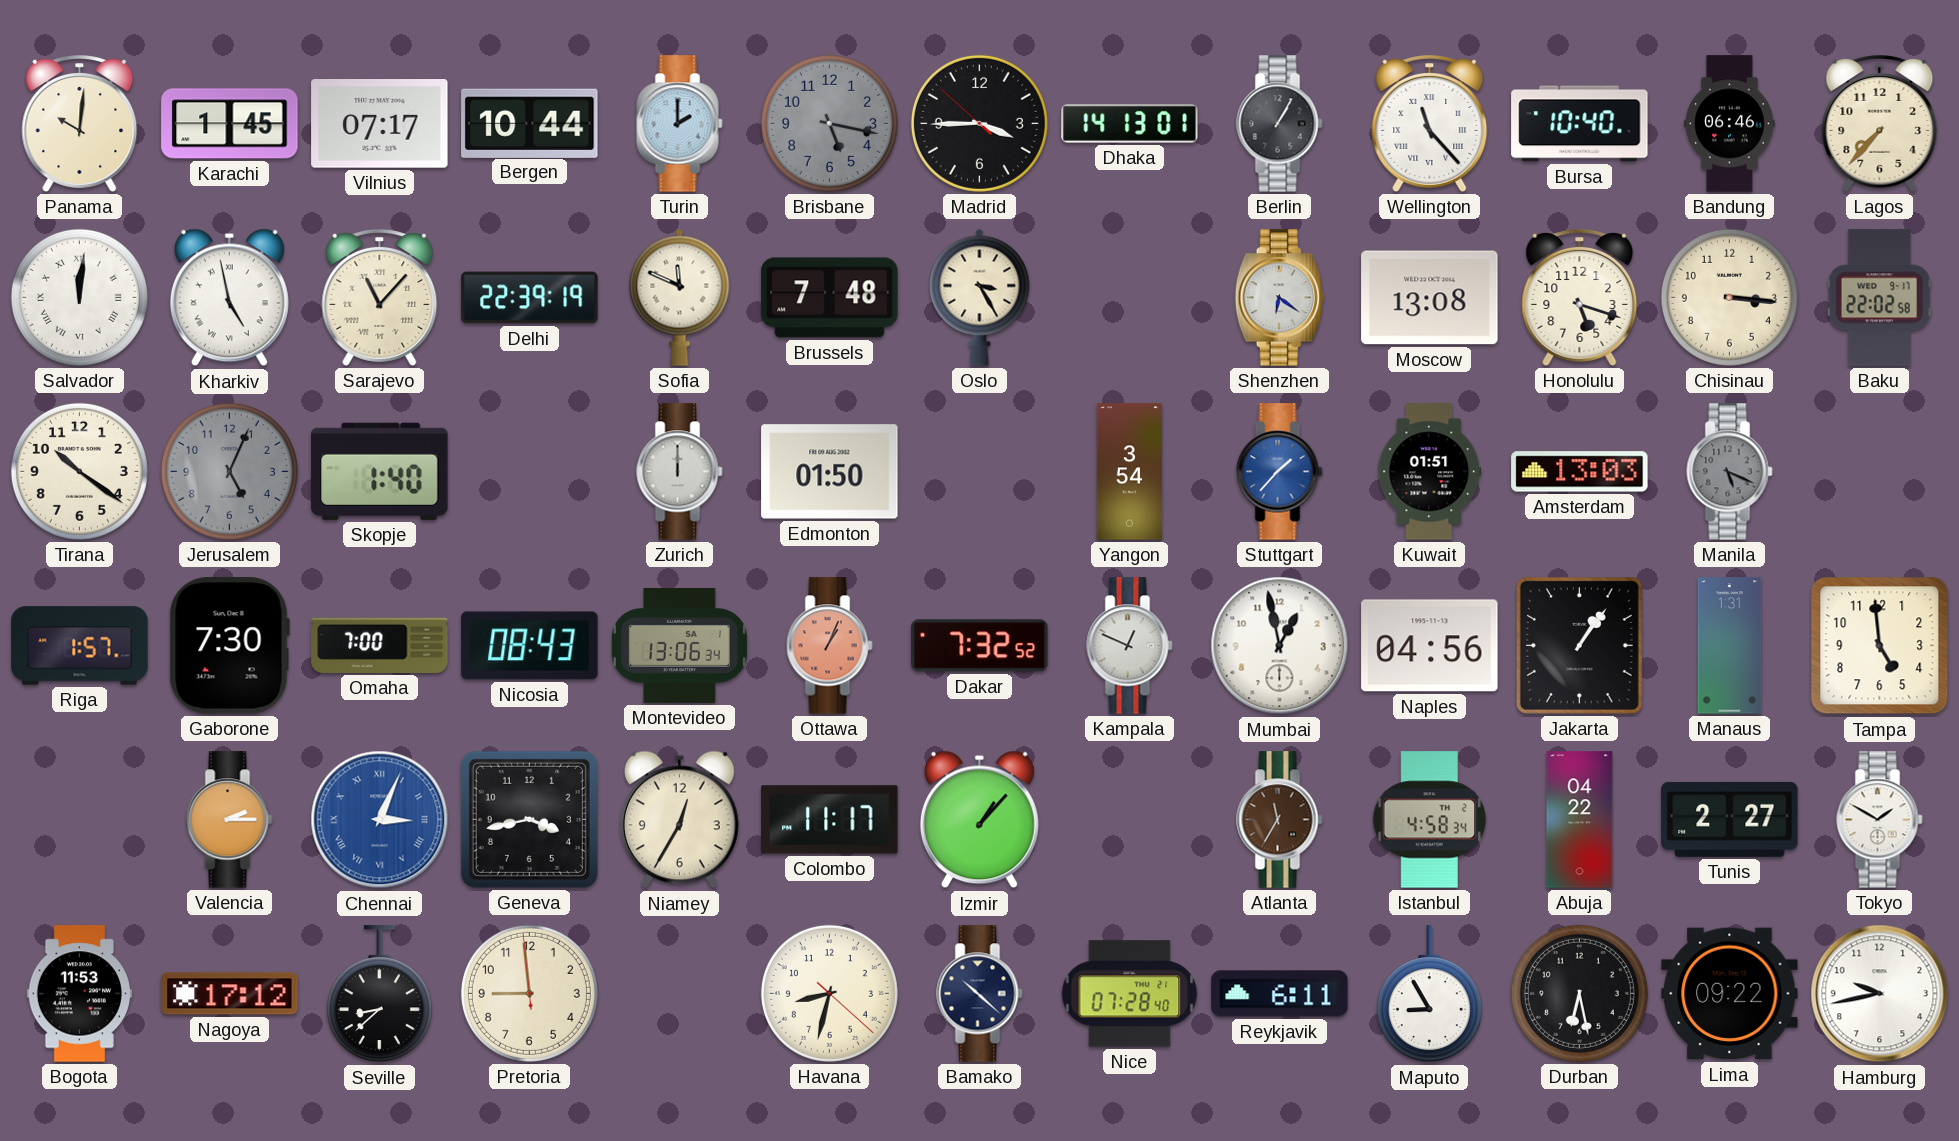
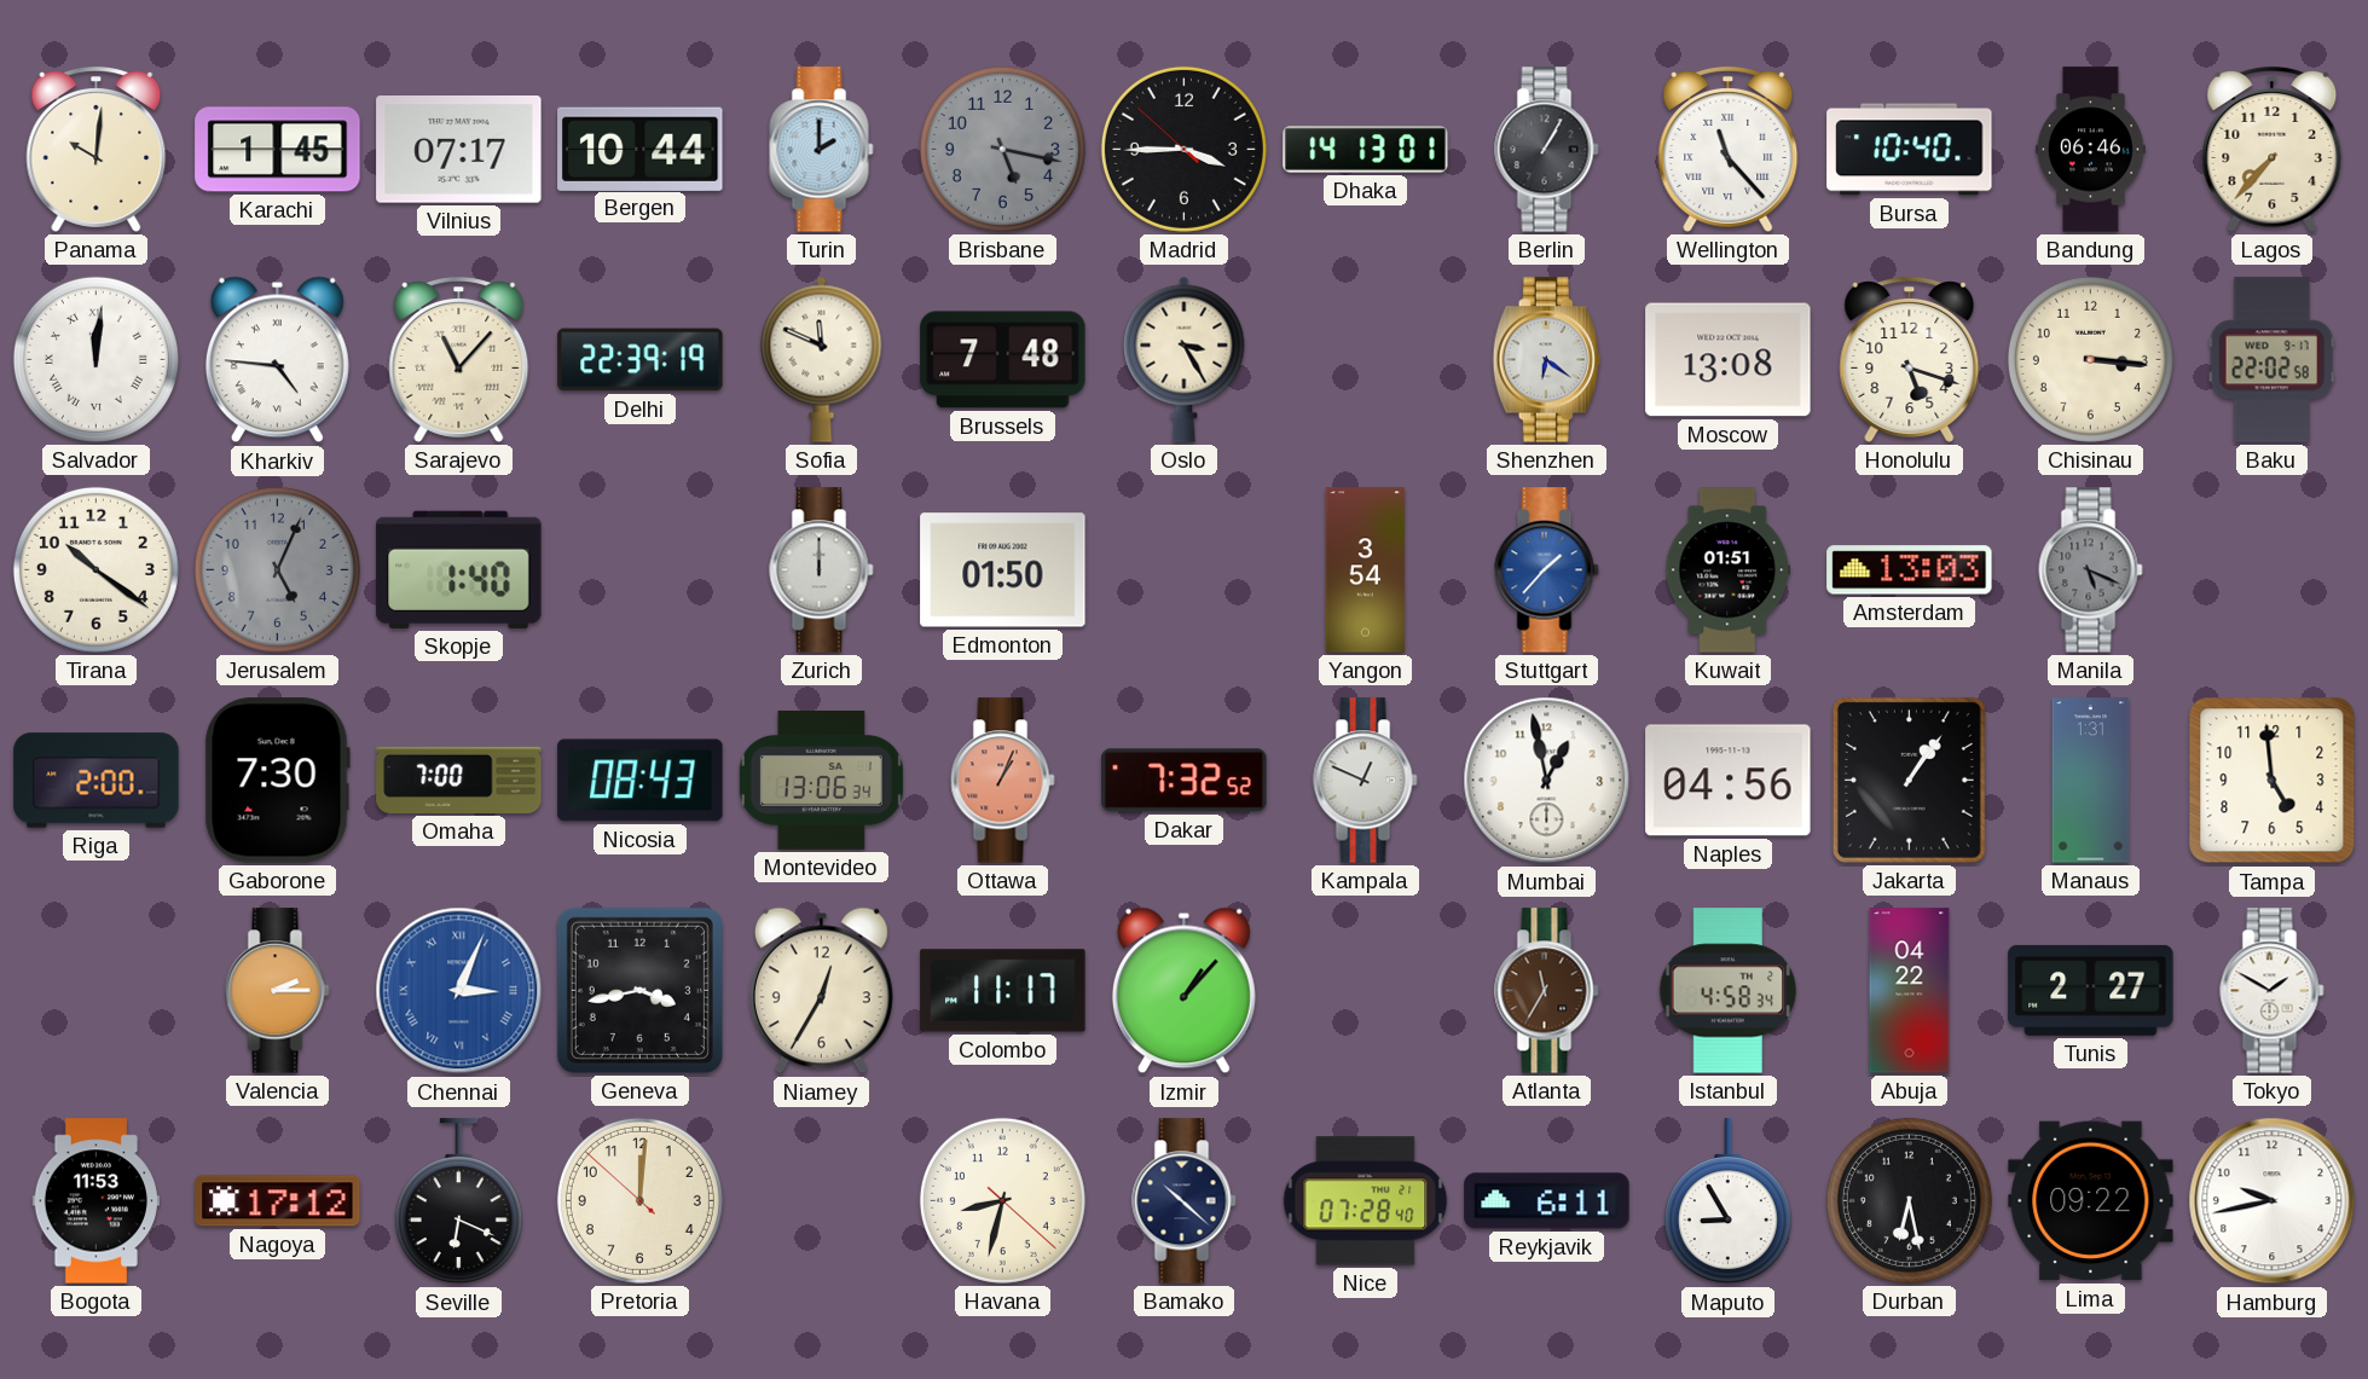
Kharkiv: 4:58 -> 4:46
Riga: 1:57 -> 2:00
Seville: 8:38 -> 6:19
Pretoria: 8:58 -> 12:00
